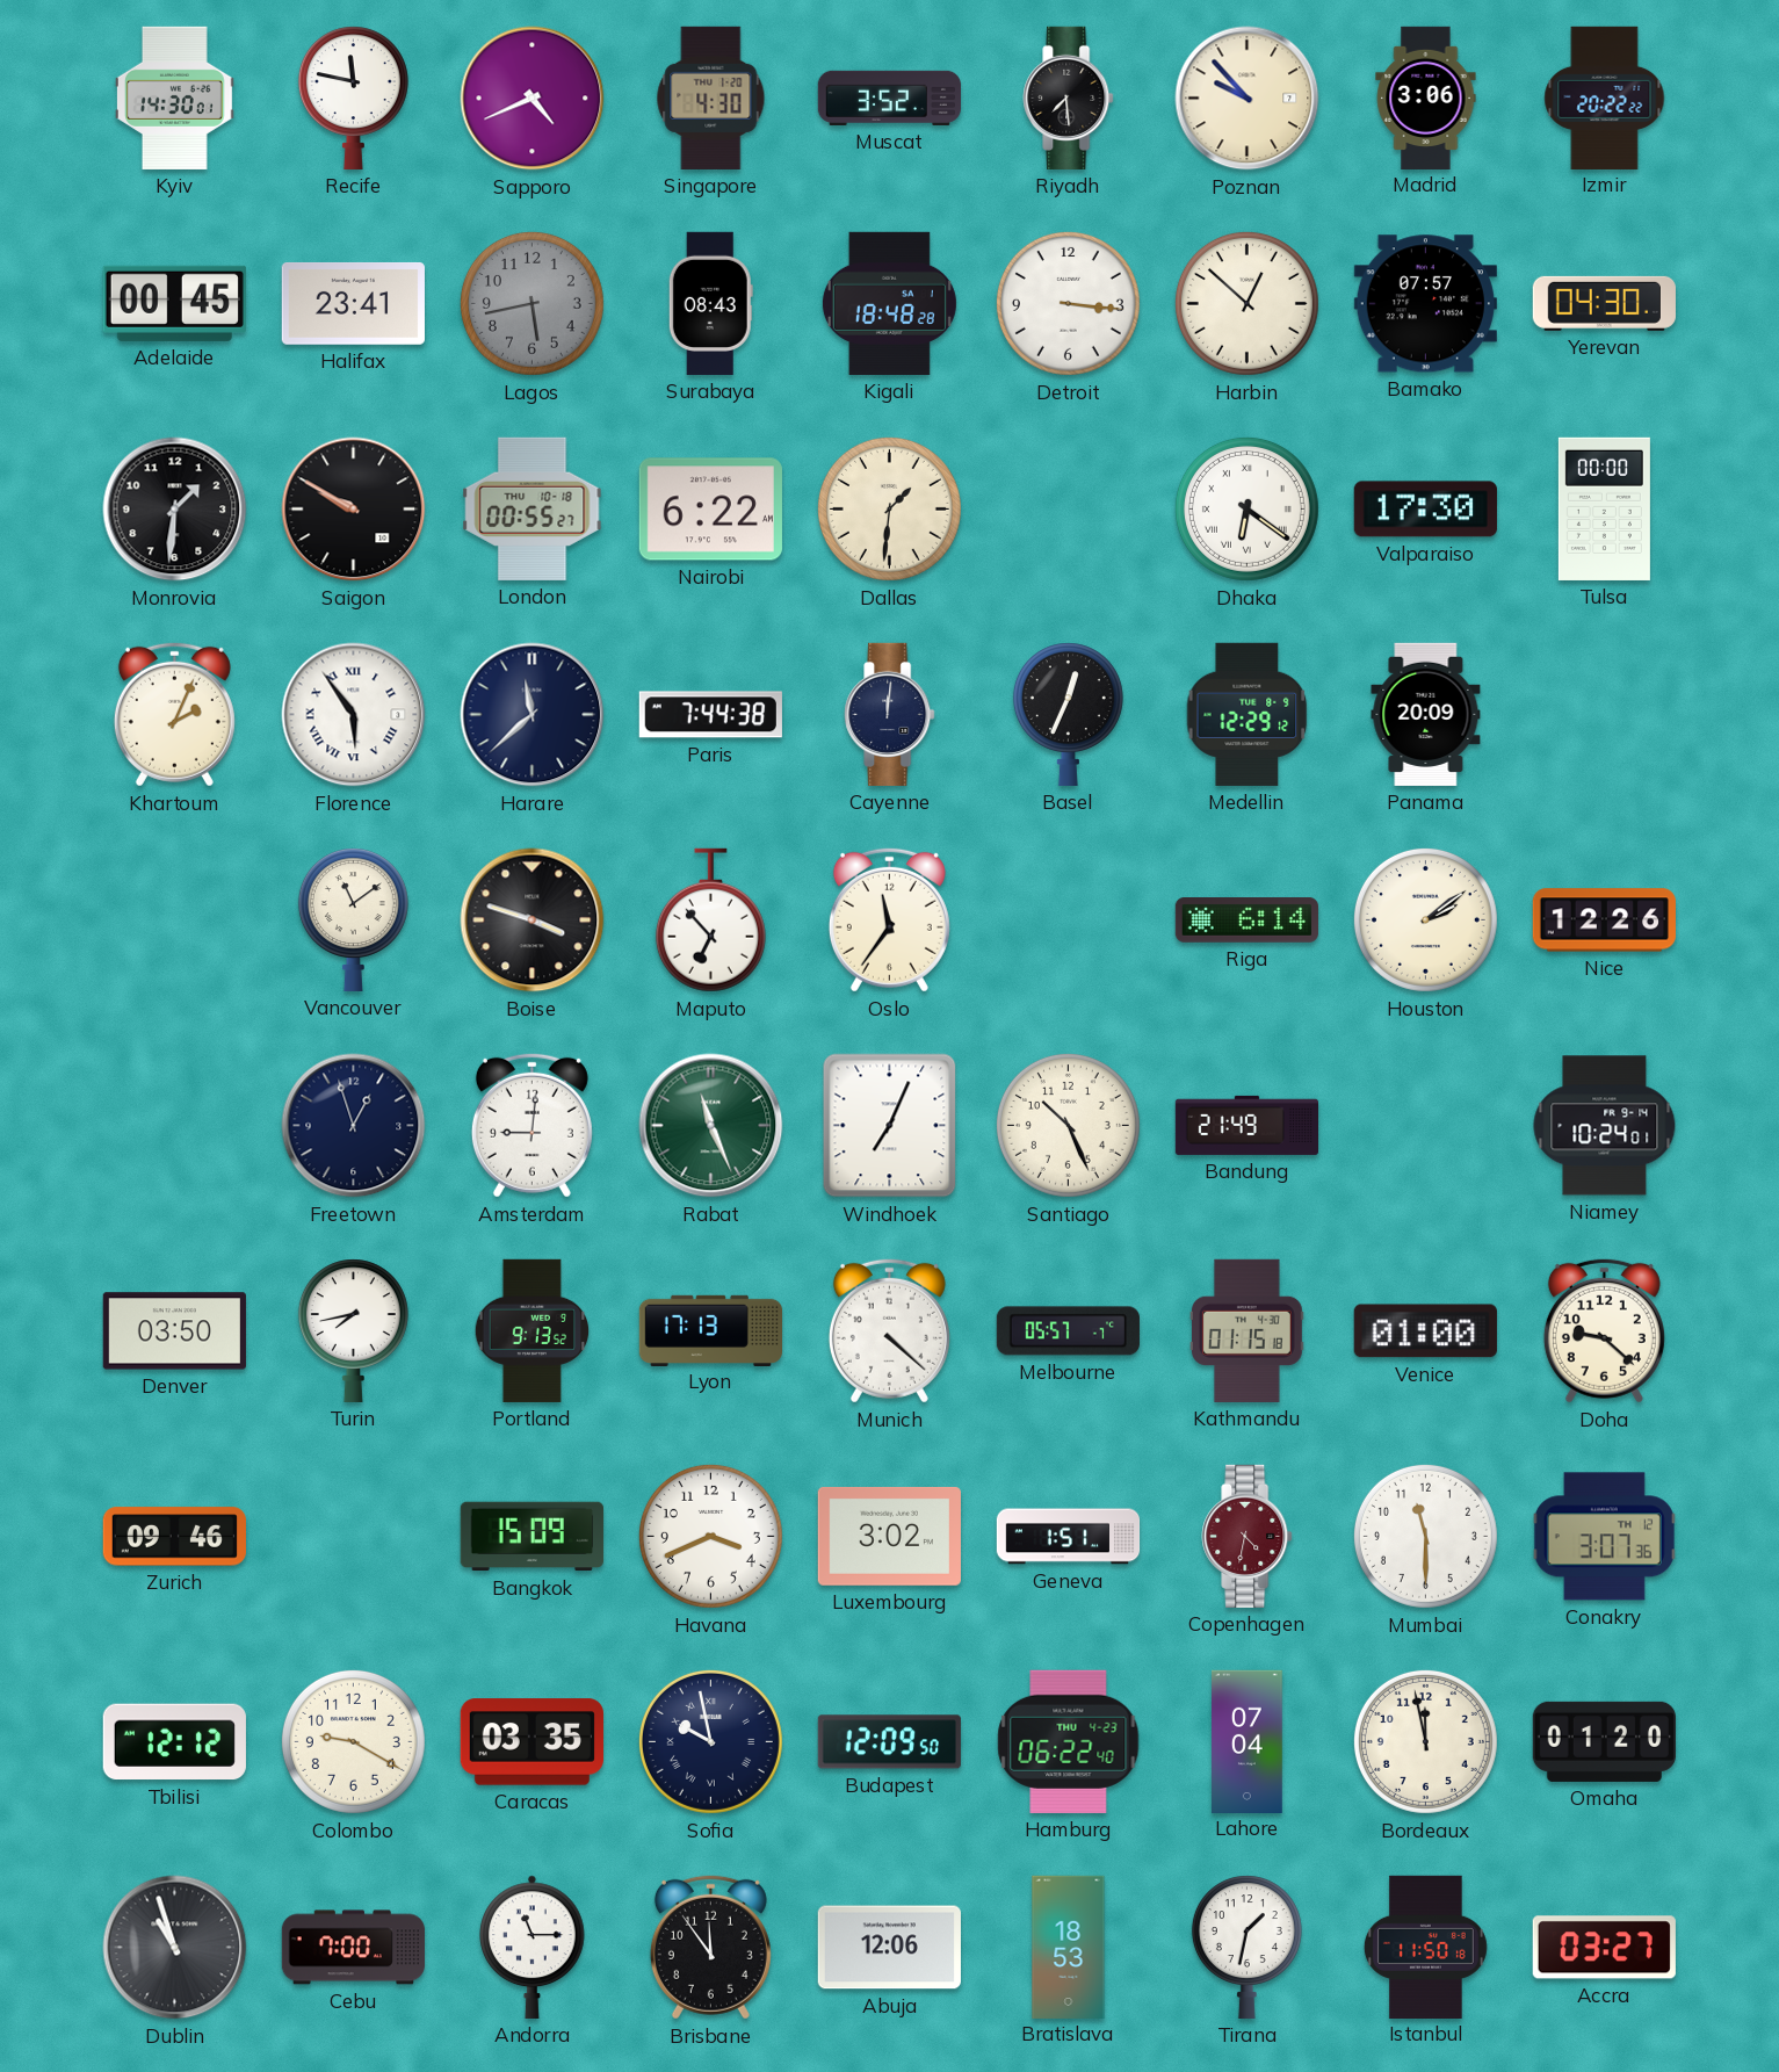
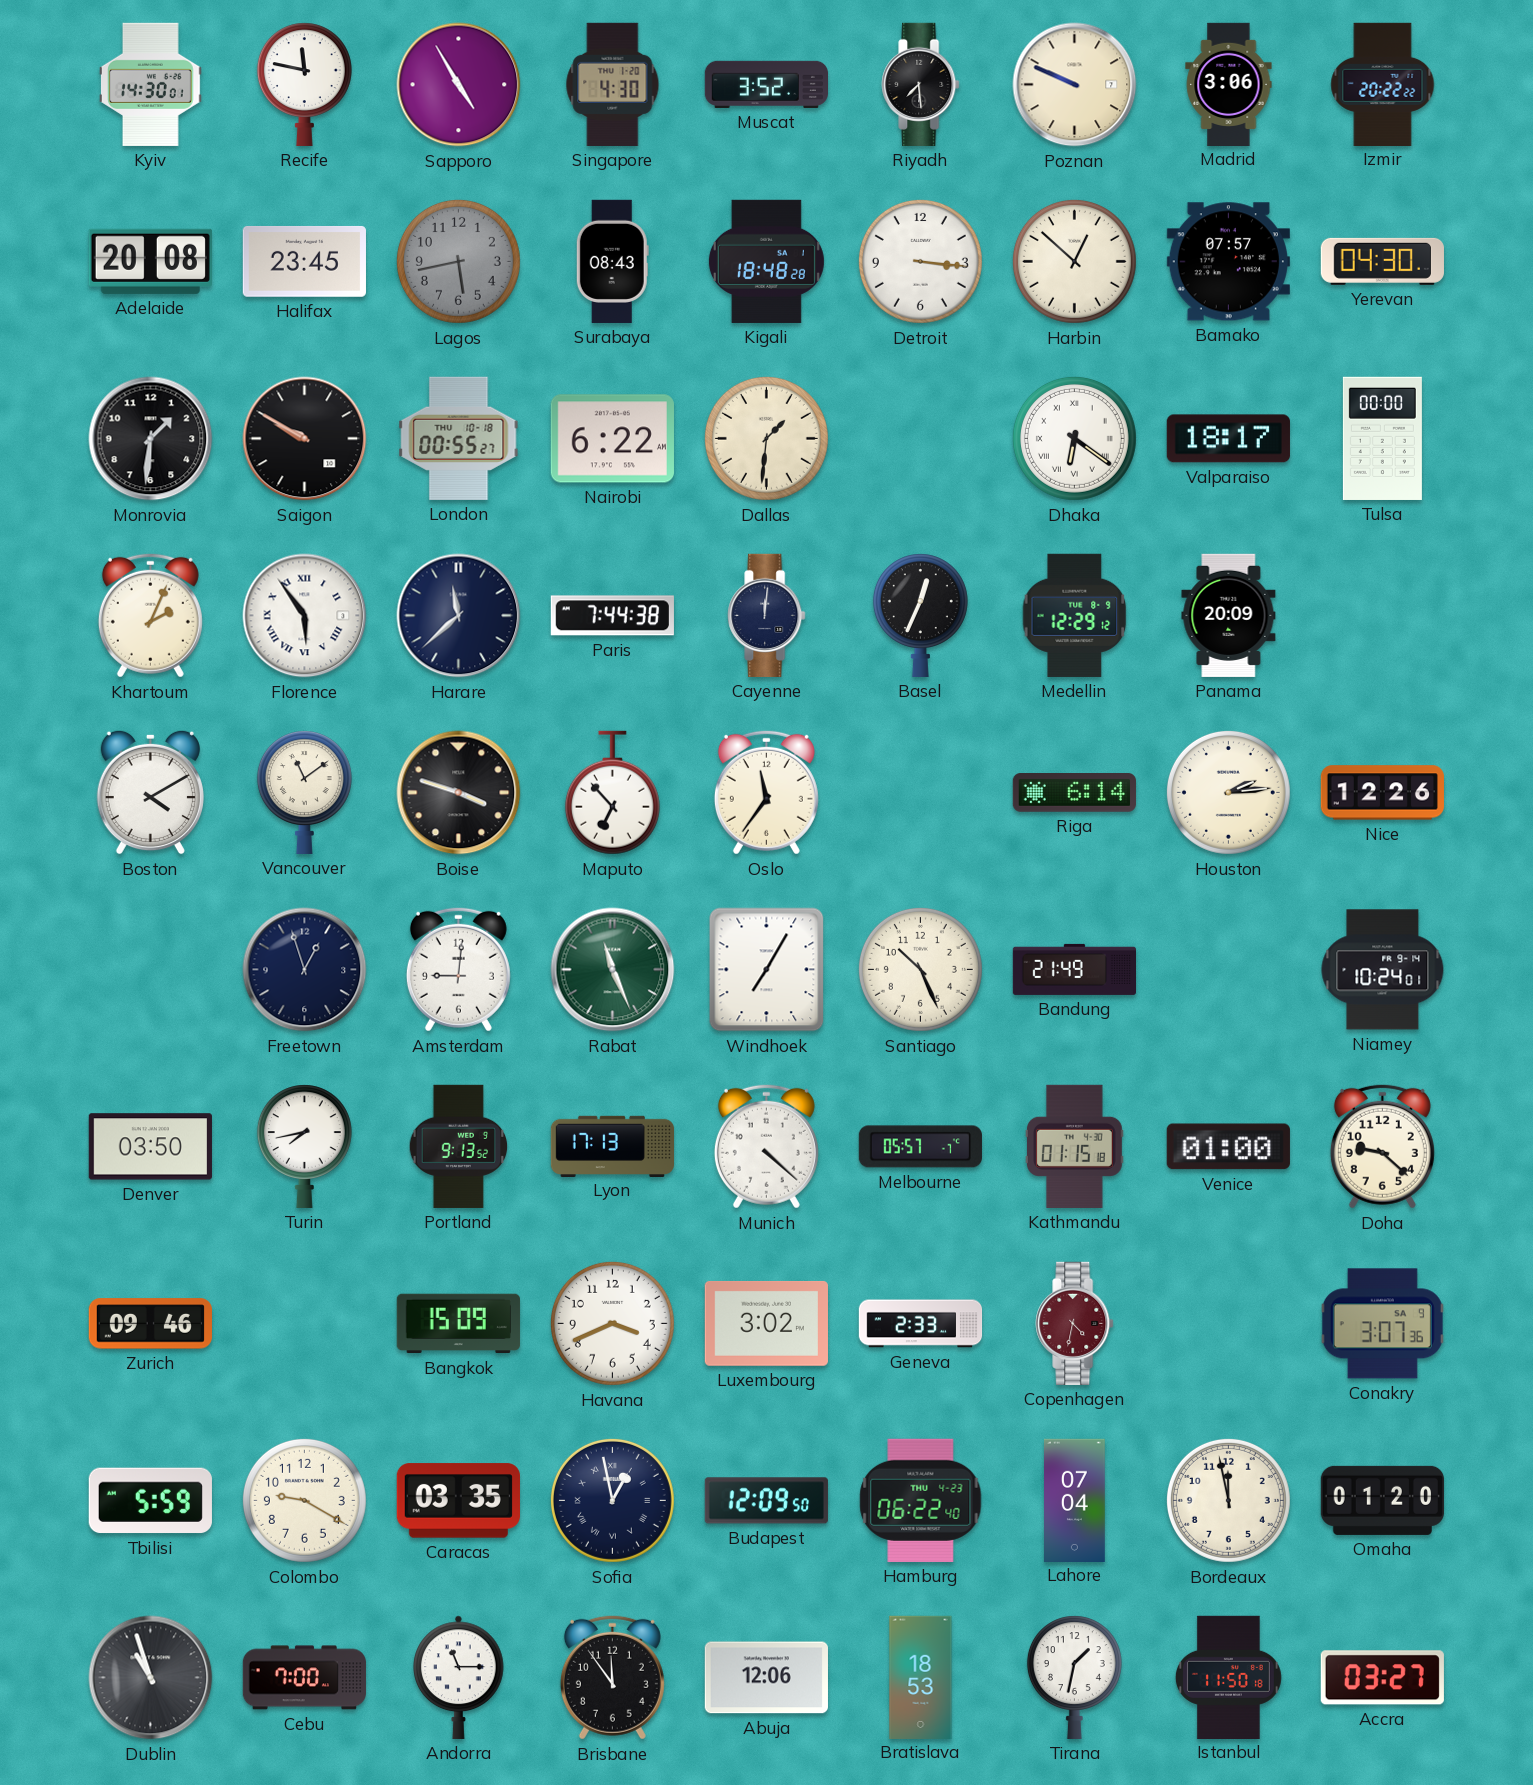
Sapporo: 4:41 -> 4:55
Poznan: 9:53 -> 9:49
Adelaide: 00:45 -> 20:08
Halifax: 23:41 -> 23:45
Valparaiso: 17:30 -> 18:17
Boston: none -> 4:10
Houston: 2:09 -> 2:14
Windhoek: 7:04 -> 7:05
Geneva: 1:51 -> 2:33
Mumbai: 11:30 -> none
Conakry date: TH 12 -> SA 9
Tbilisi: 12:12 -> 5:59
Sofia: 9:58 -> 12:58
